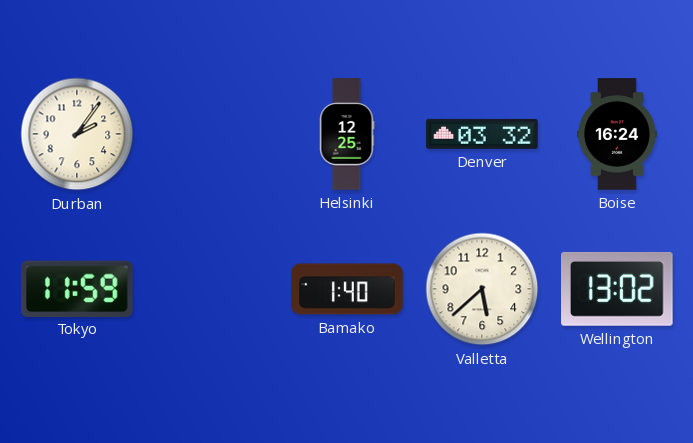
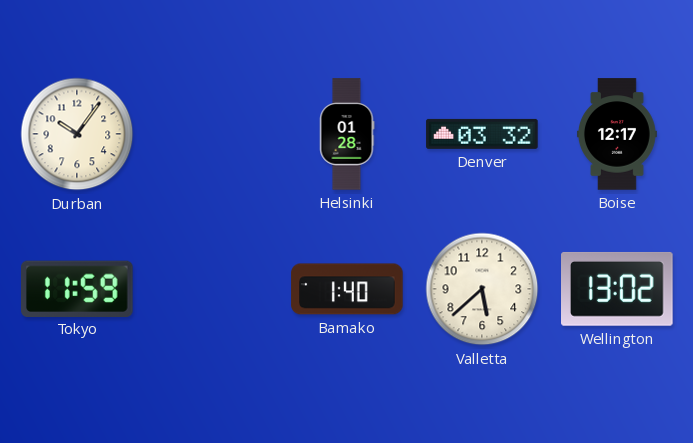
Durban: 2:06 -> 10:06
Helsinki: 12:25 -> 01:28
Boise: 16:24 -> 12:17
